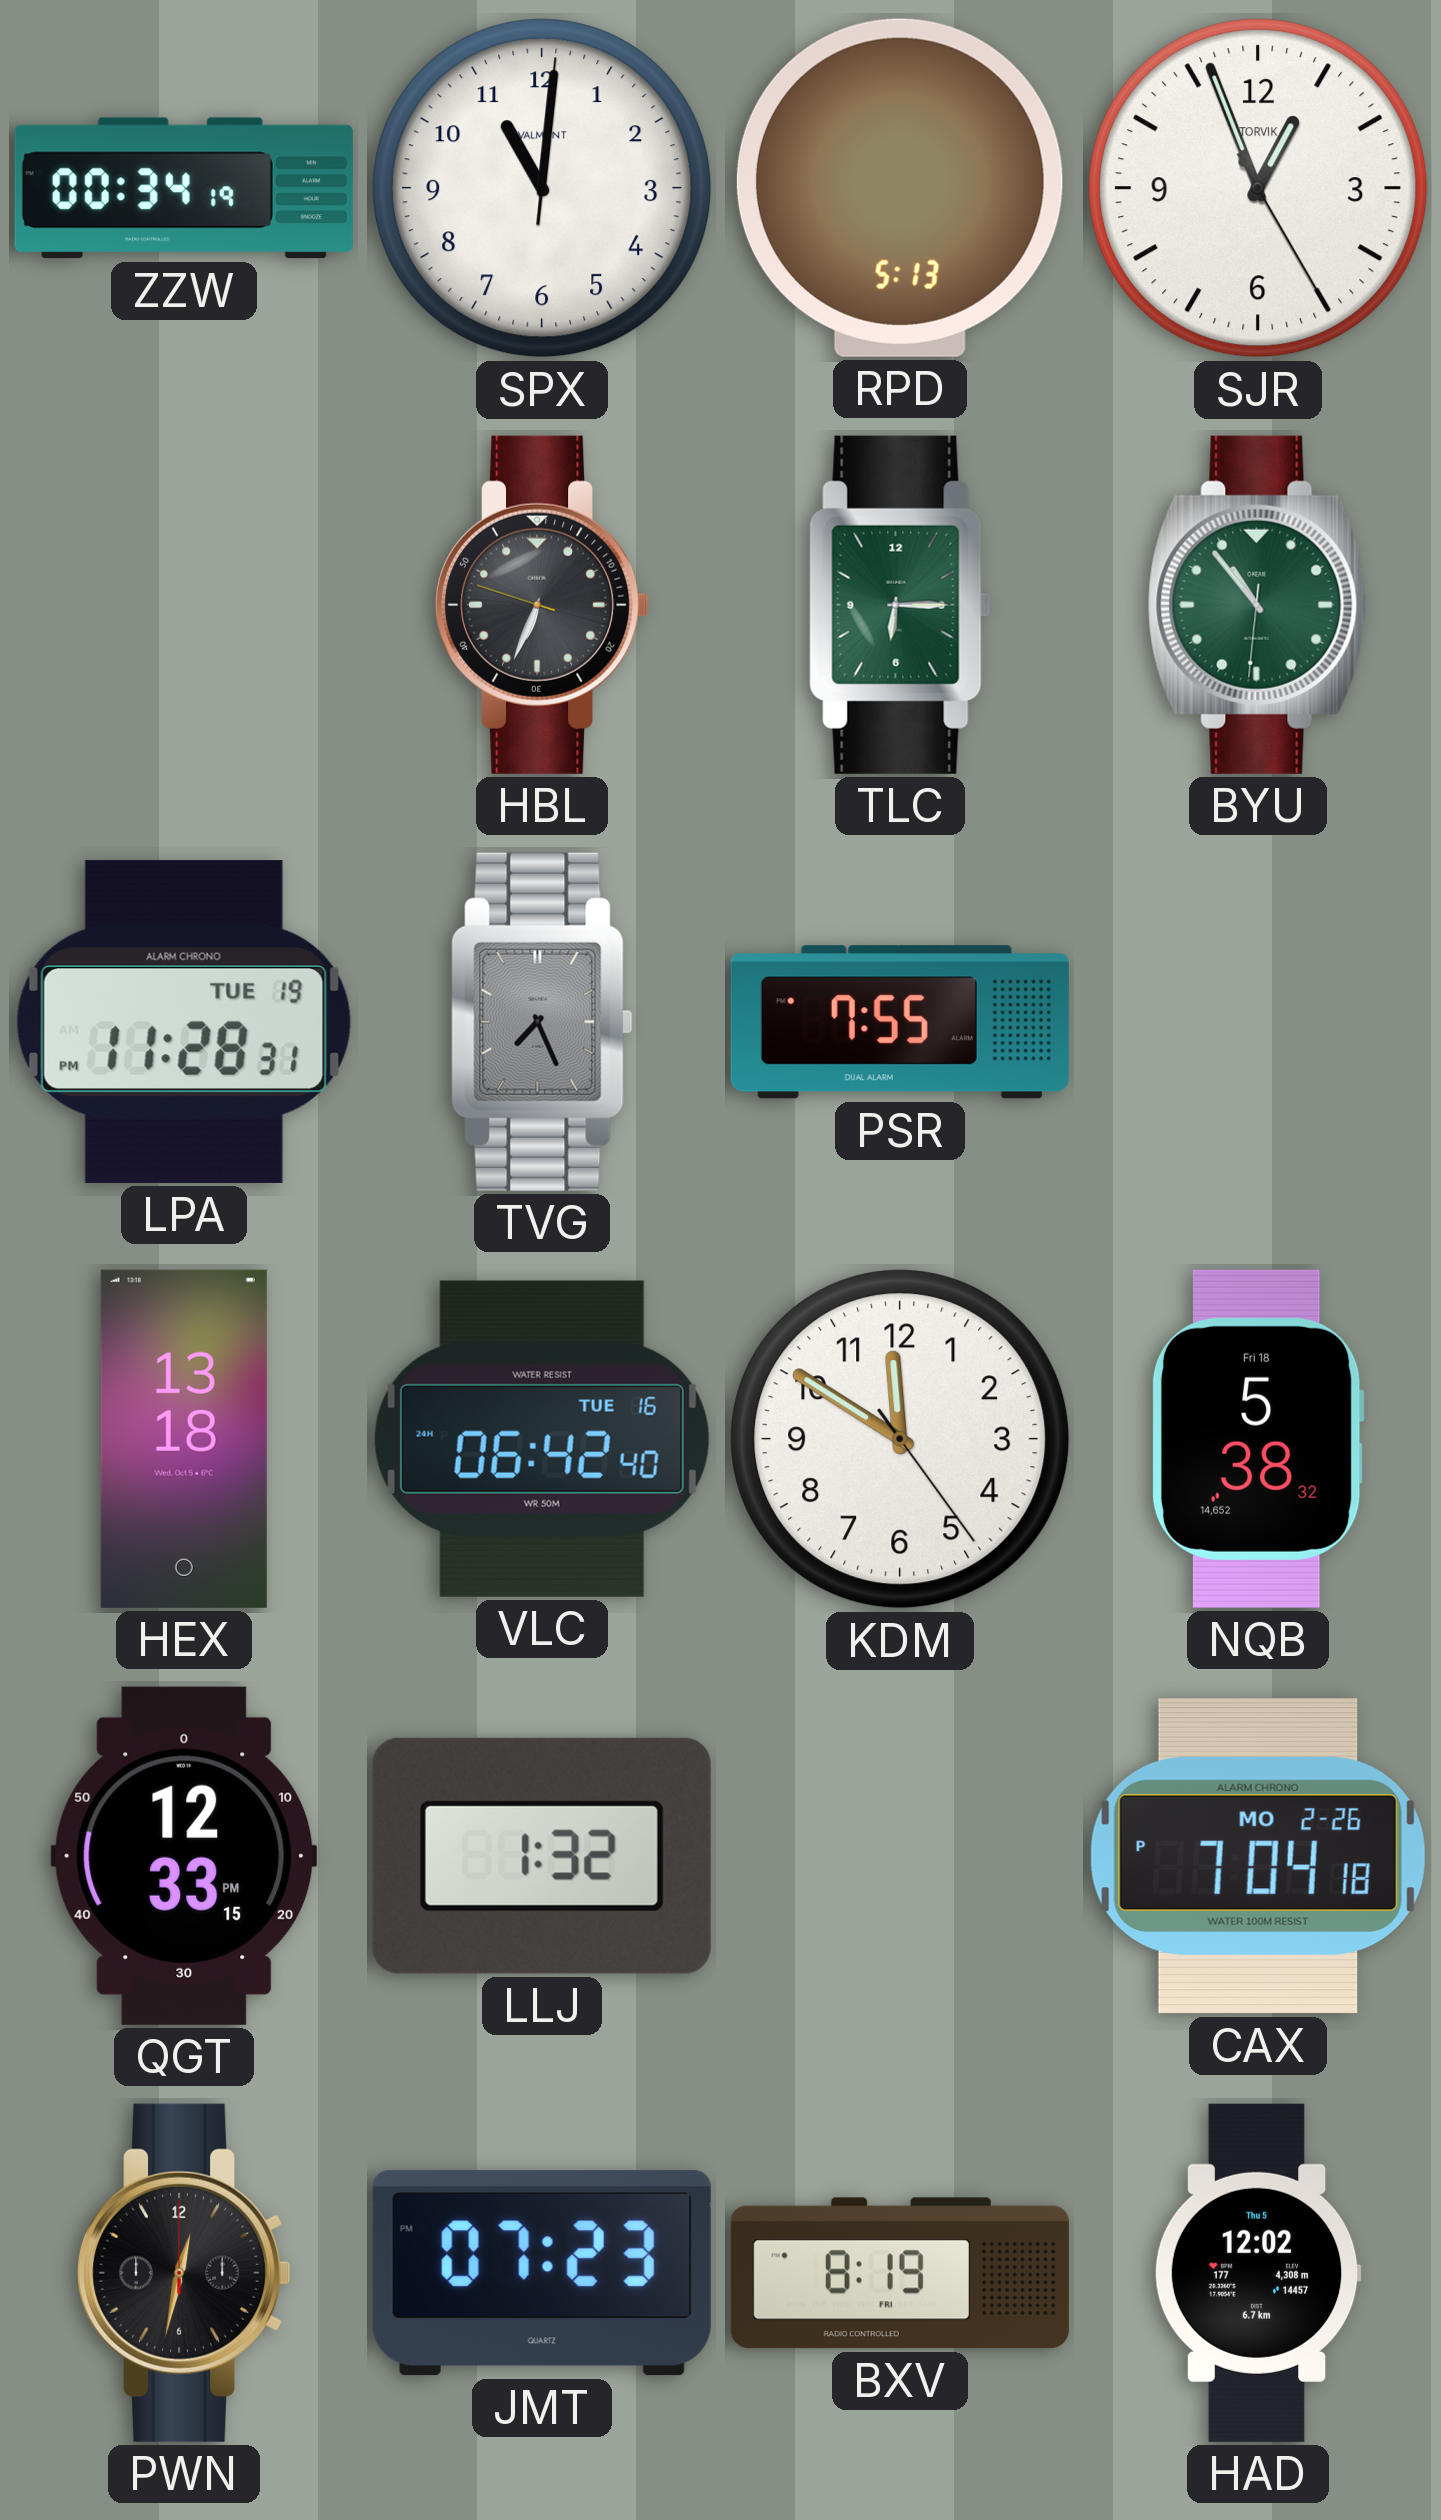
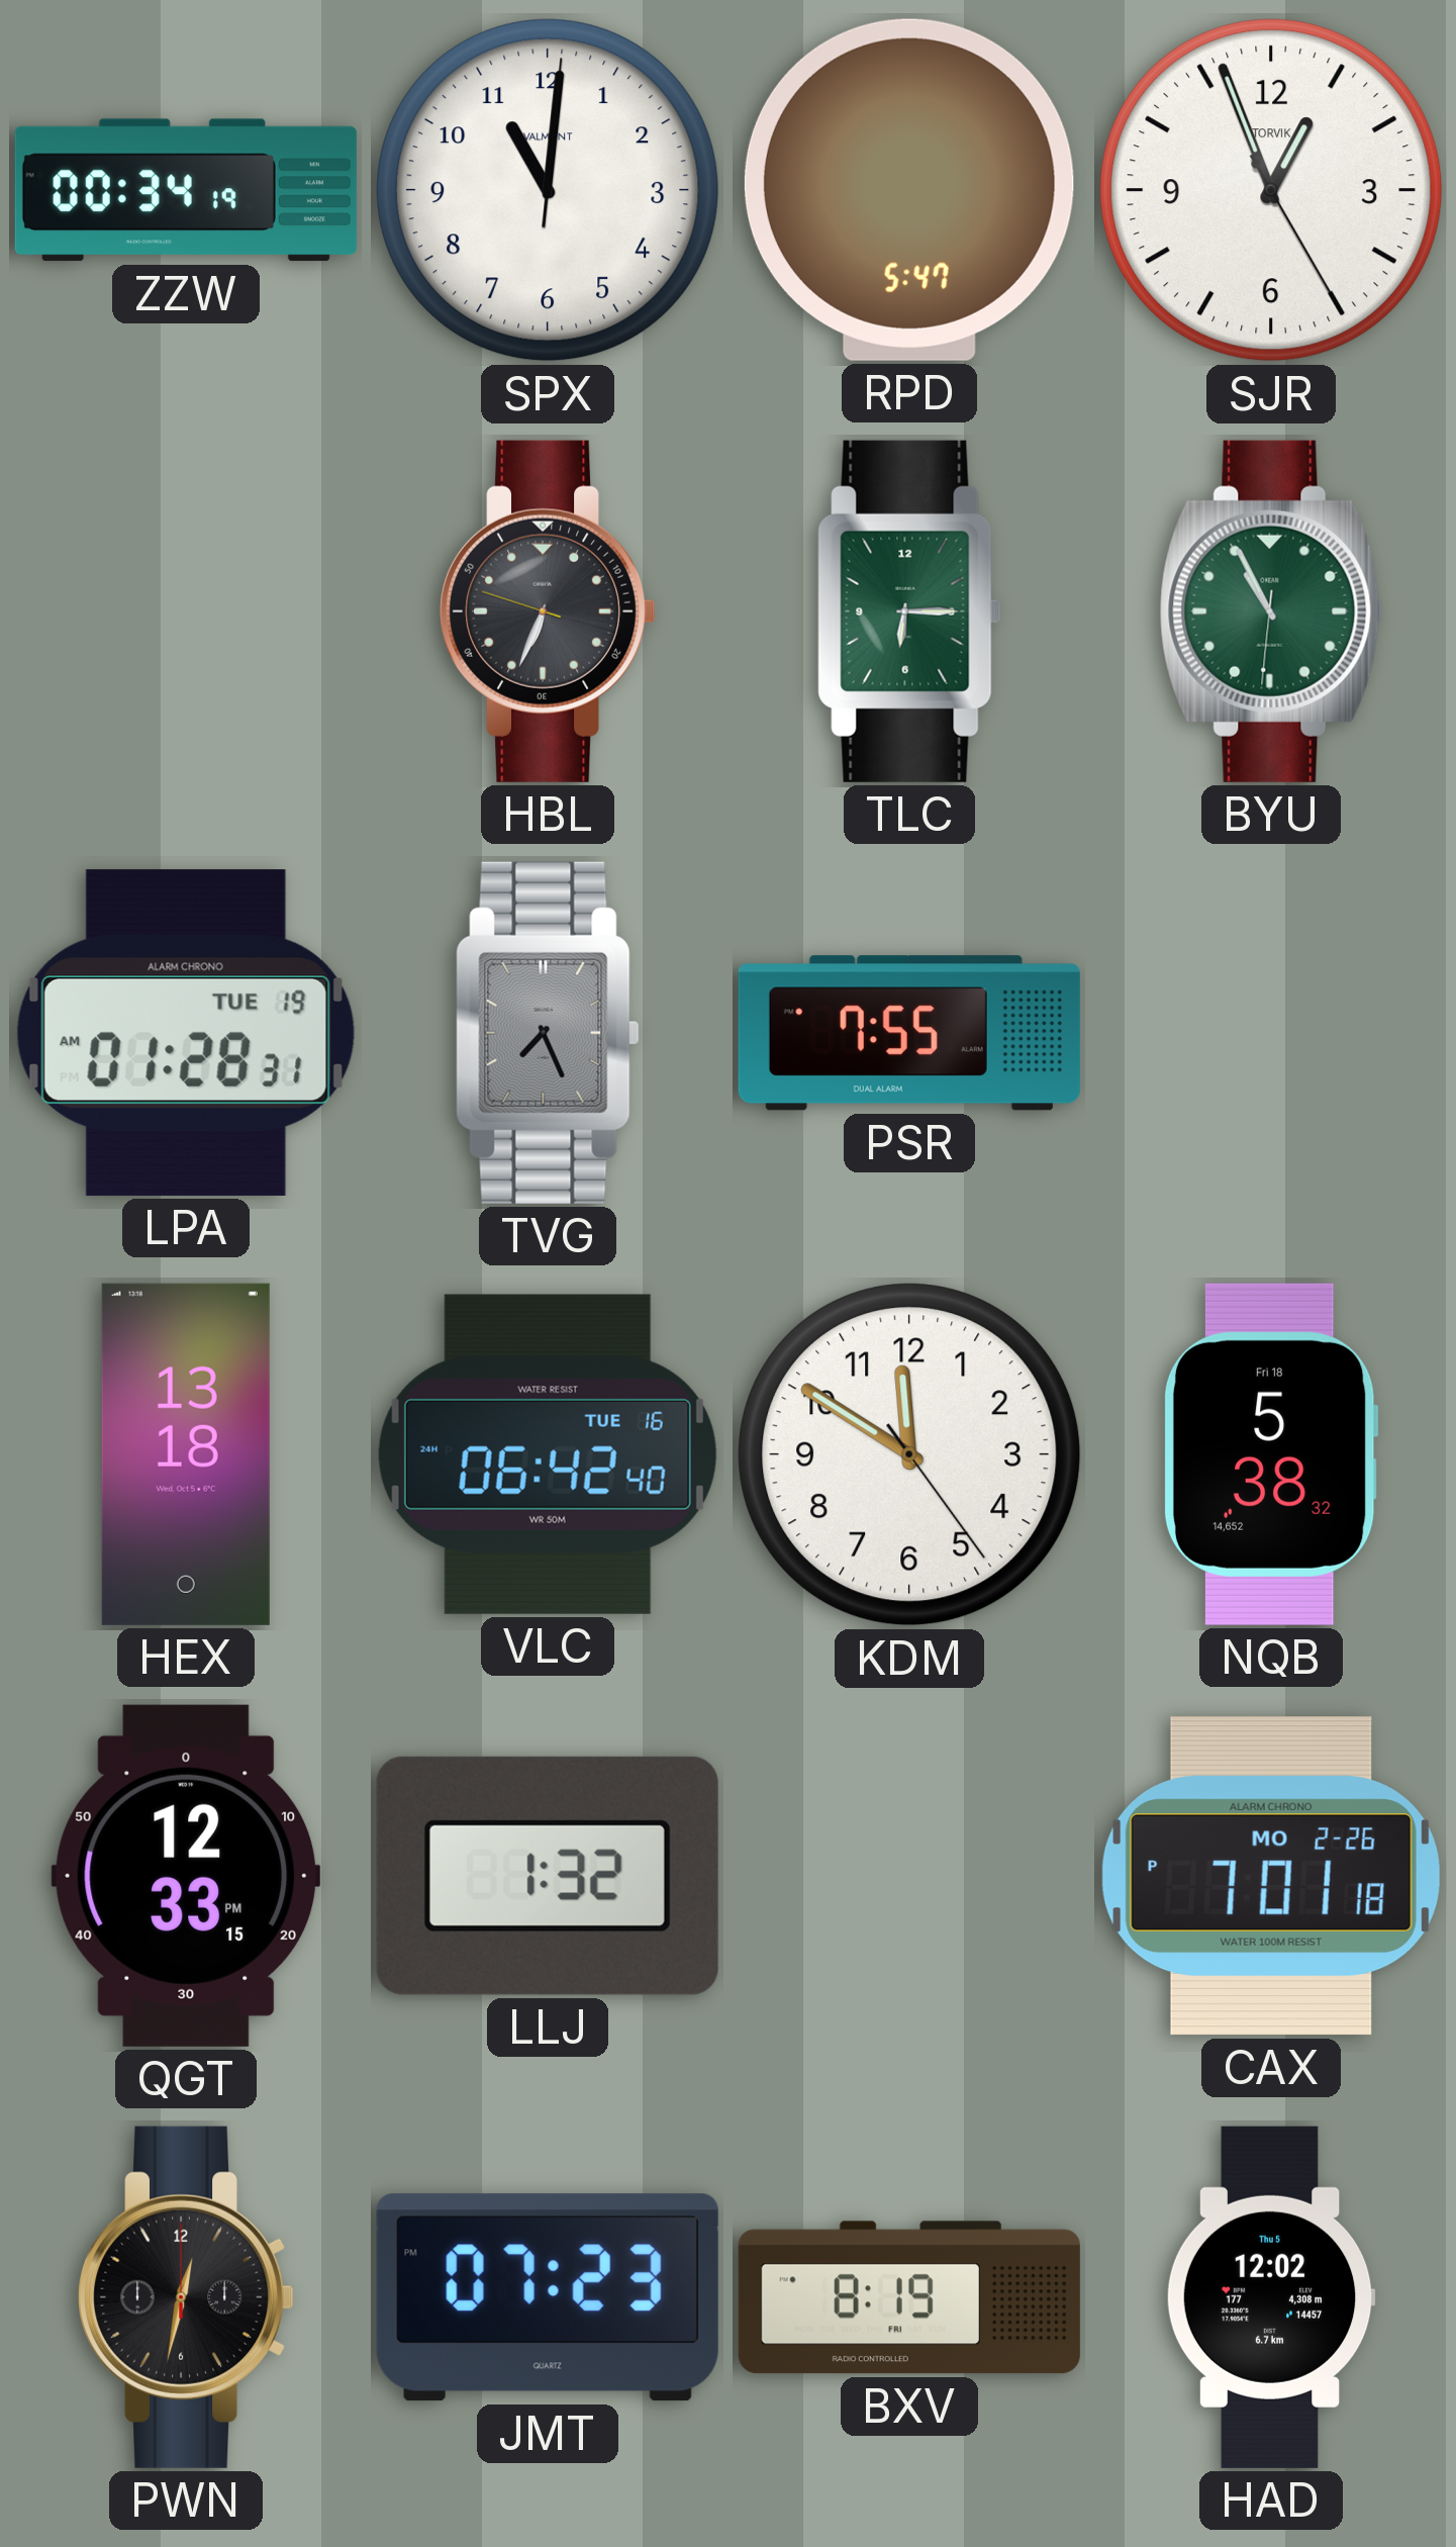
RPD: 5:13 -> 5:47
BYU: 10:53 -> 10:55
LPA: 11:28 -> 01:28
CAX: 7:04 -> 7:01
